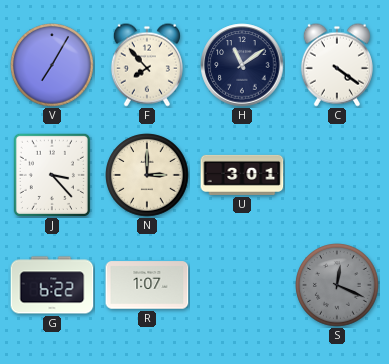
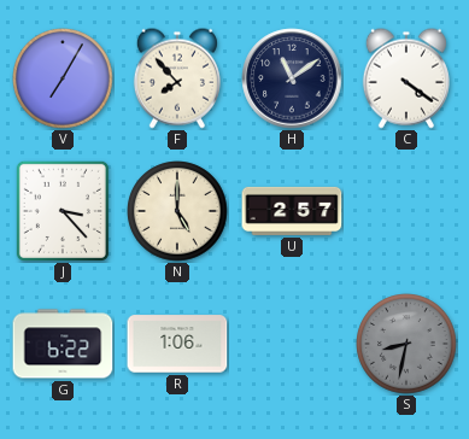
N: 3:00 -> 5:00
U: 3:01 -> 2:57
R: 1:07 -> 1:06
S: 12:19 -> 8:32
